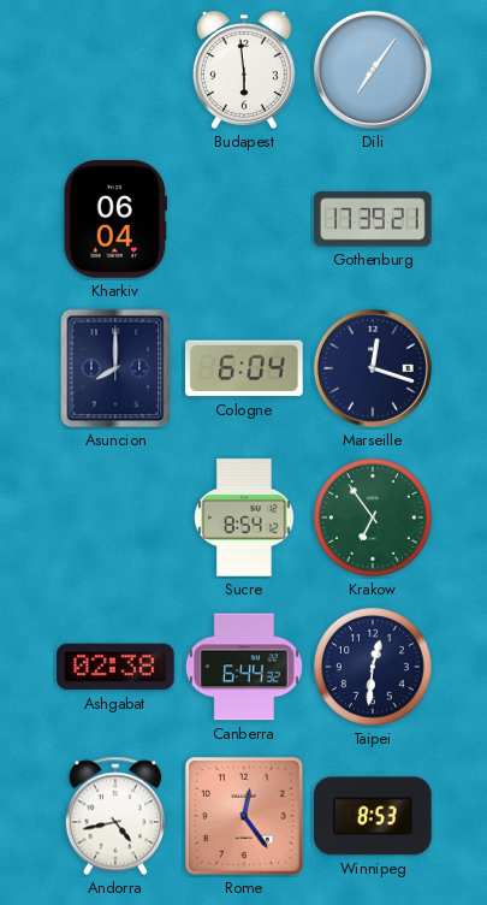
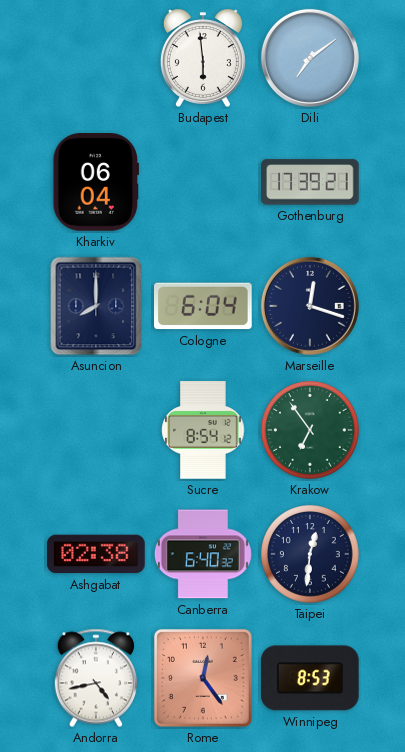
Dili: 7:06 -> 7:09
Canberra: 6:44 -> 6:40
